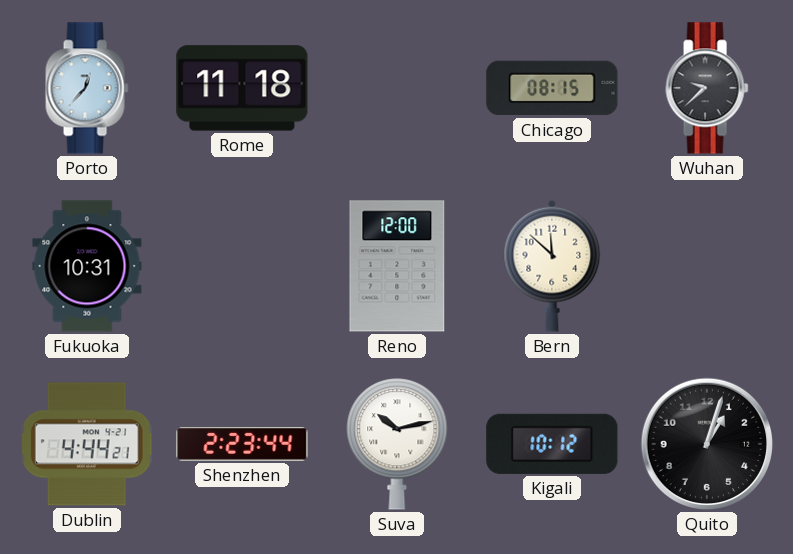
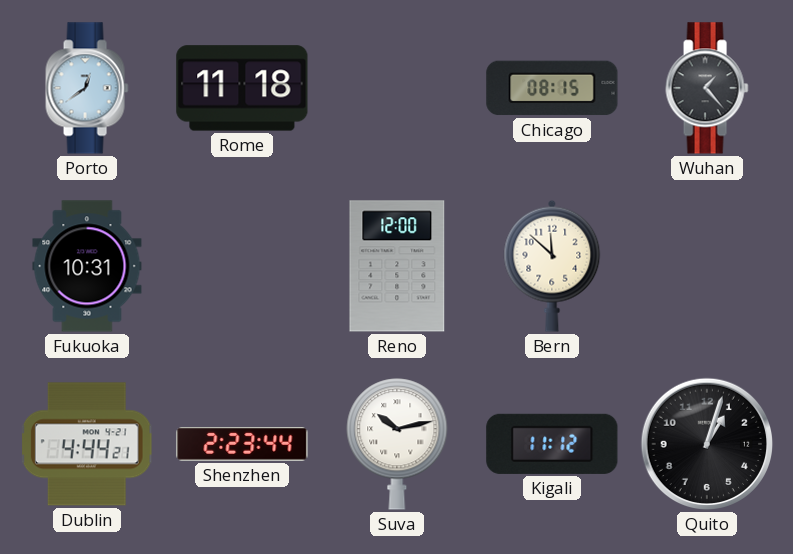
Porto: 12:37 -> 12:39
Wuhan: 9:38 -> 1:23
Kigali: 10:12 -> 11:12
